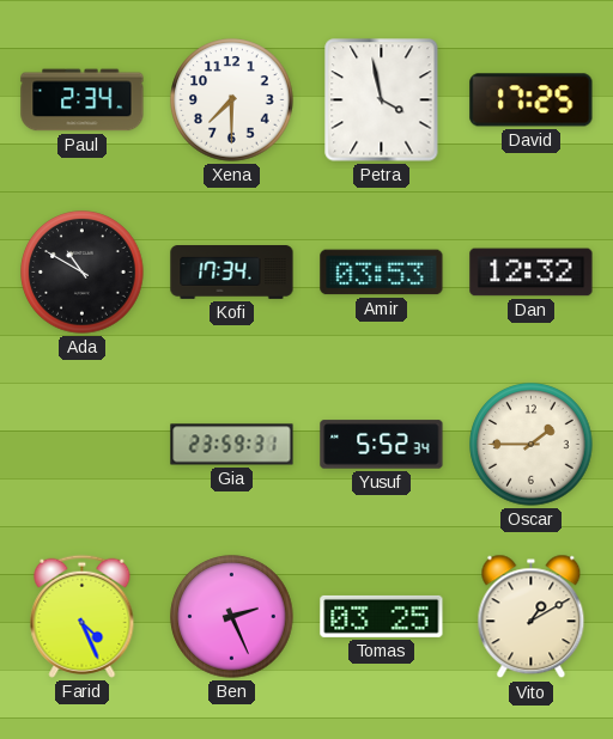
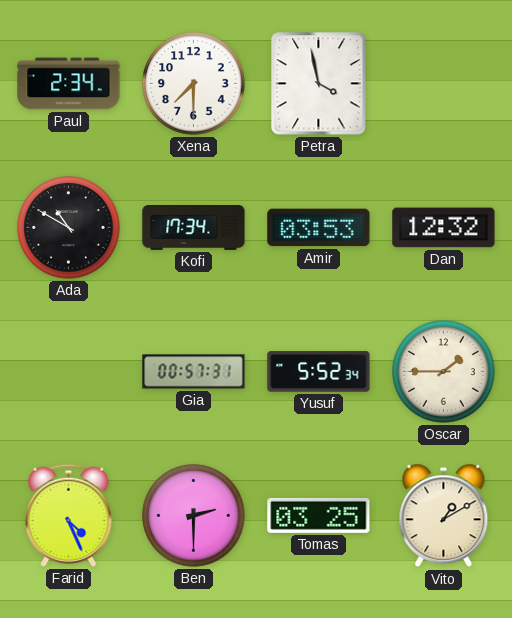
David: 17:25 -> none
Gia: 23:59 -> 00:57
Ben: 2:26 -> 2:30
